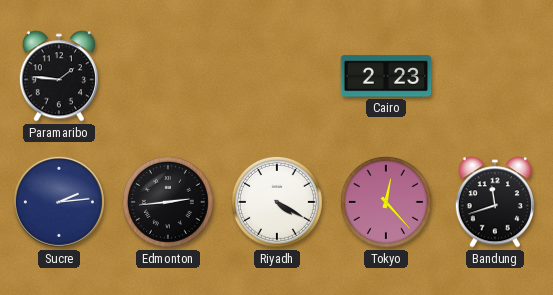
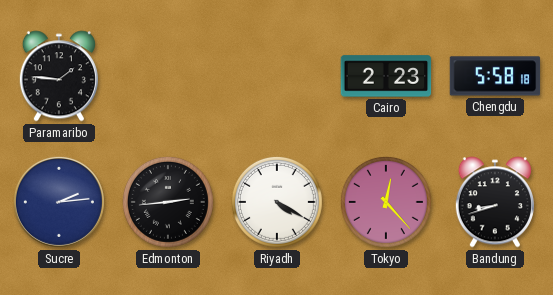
Chengdu: none -> 5:58
Bandung: 11:42 -> 8:42
